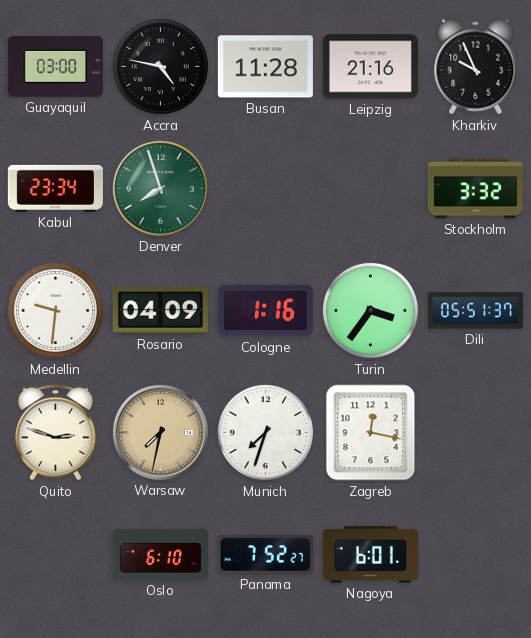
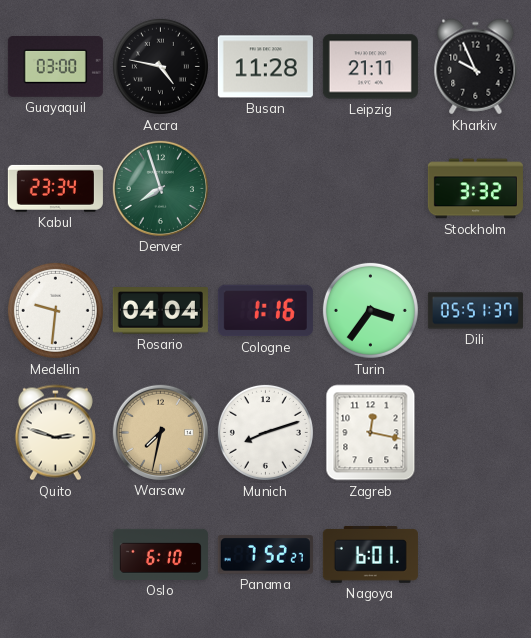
Leipzig: 21:16 -> 21:11
Rosario: 04:09 -> 04:04
Munich: 7:33 -> 8:12
